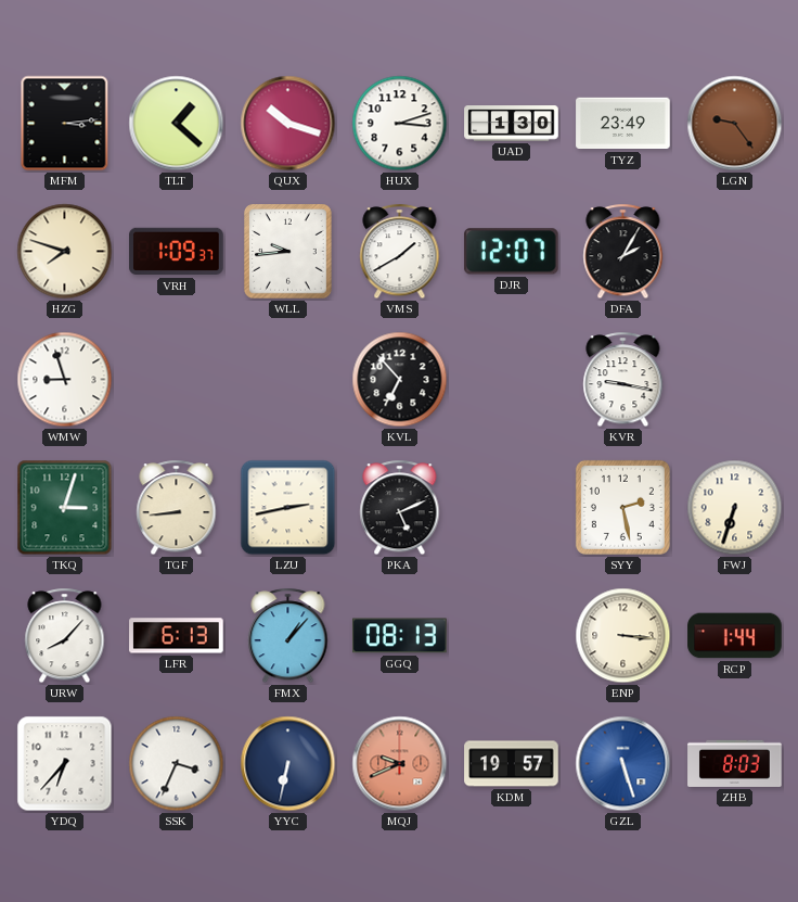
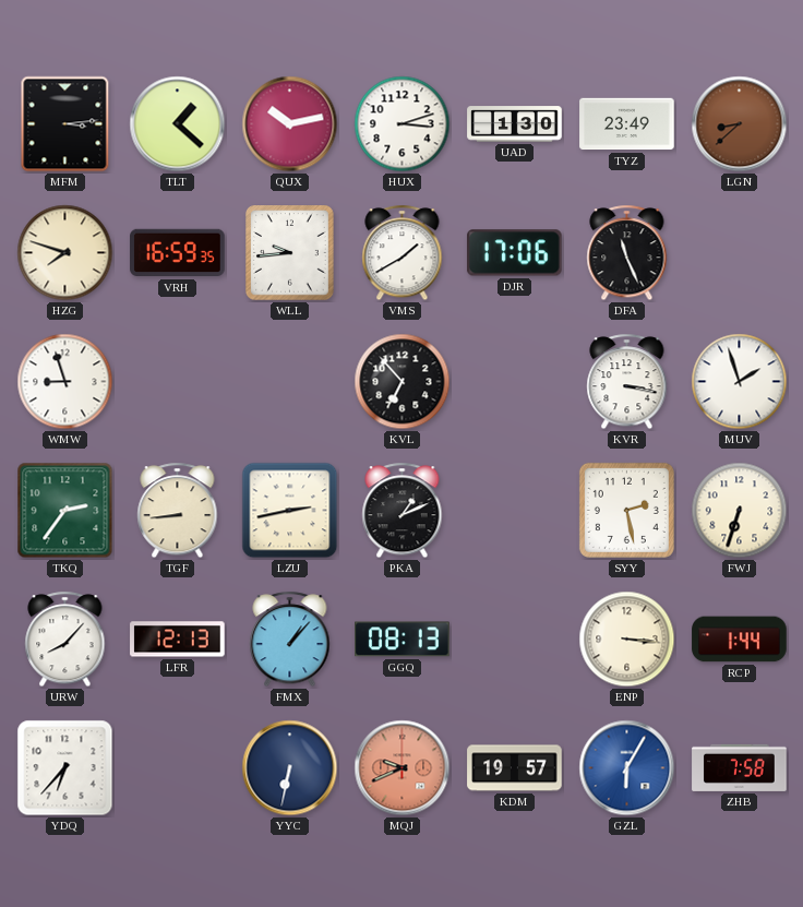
QUX: 10:18 -> 10:13
LGN: 9:24 -> 8:38
VRH: 1:09 -> 16:59
DJR: 12:07 -> 17:06
DFA: 2:05 -> 11:26
KVR: 9:17 -> 3:17
MUV: none -> 1:57
TKQ: 3:03 -> 2:36
PKA: 5:11 -> 1:11
LFR: 6:13 -> 12:13
SSK: 3:34 -> none
GZL: 5:27 -> 6:05
ZHB: 8:03 -> 7:58
